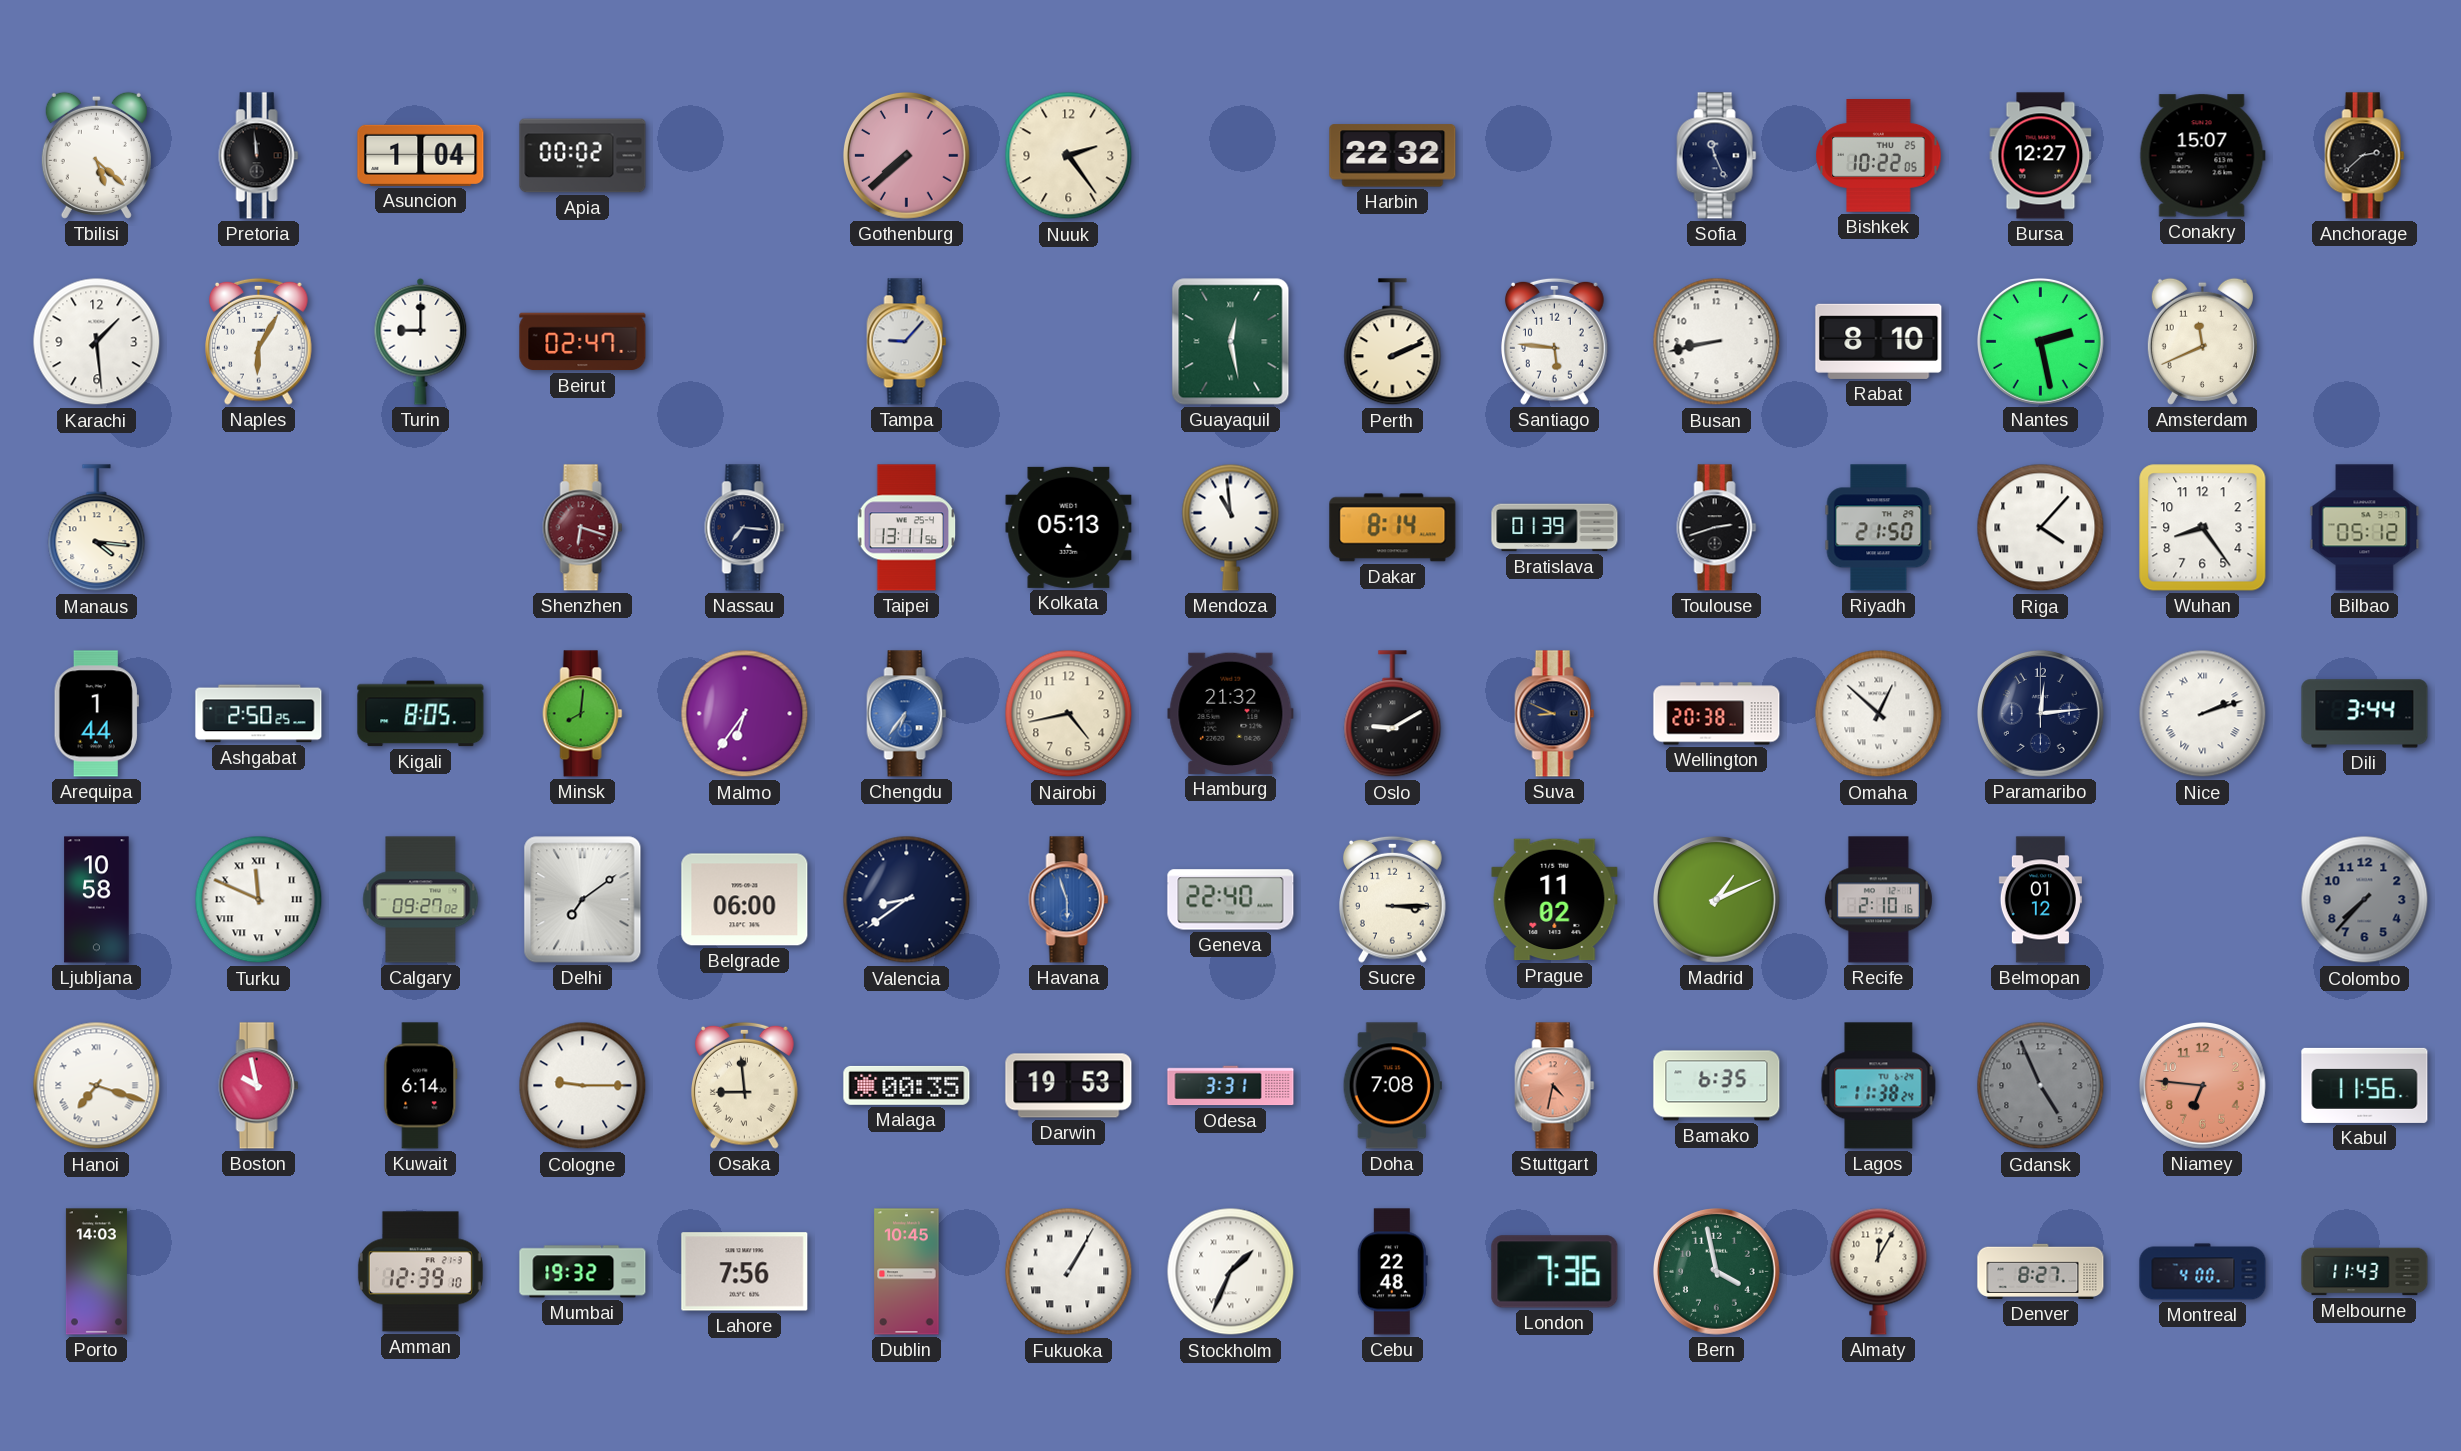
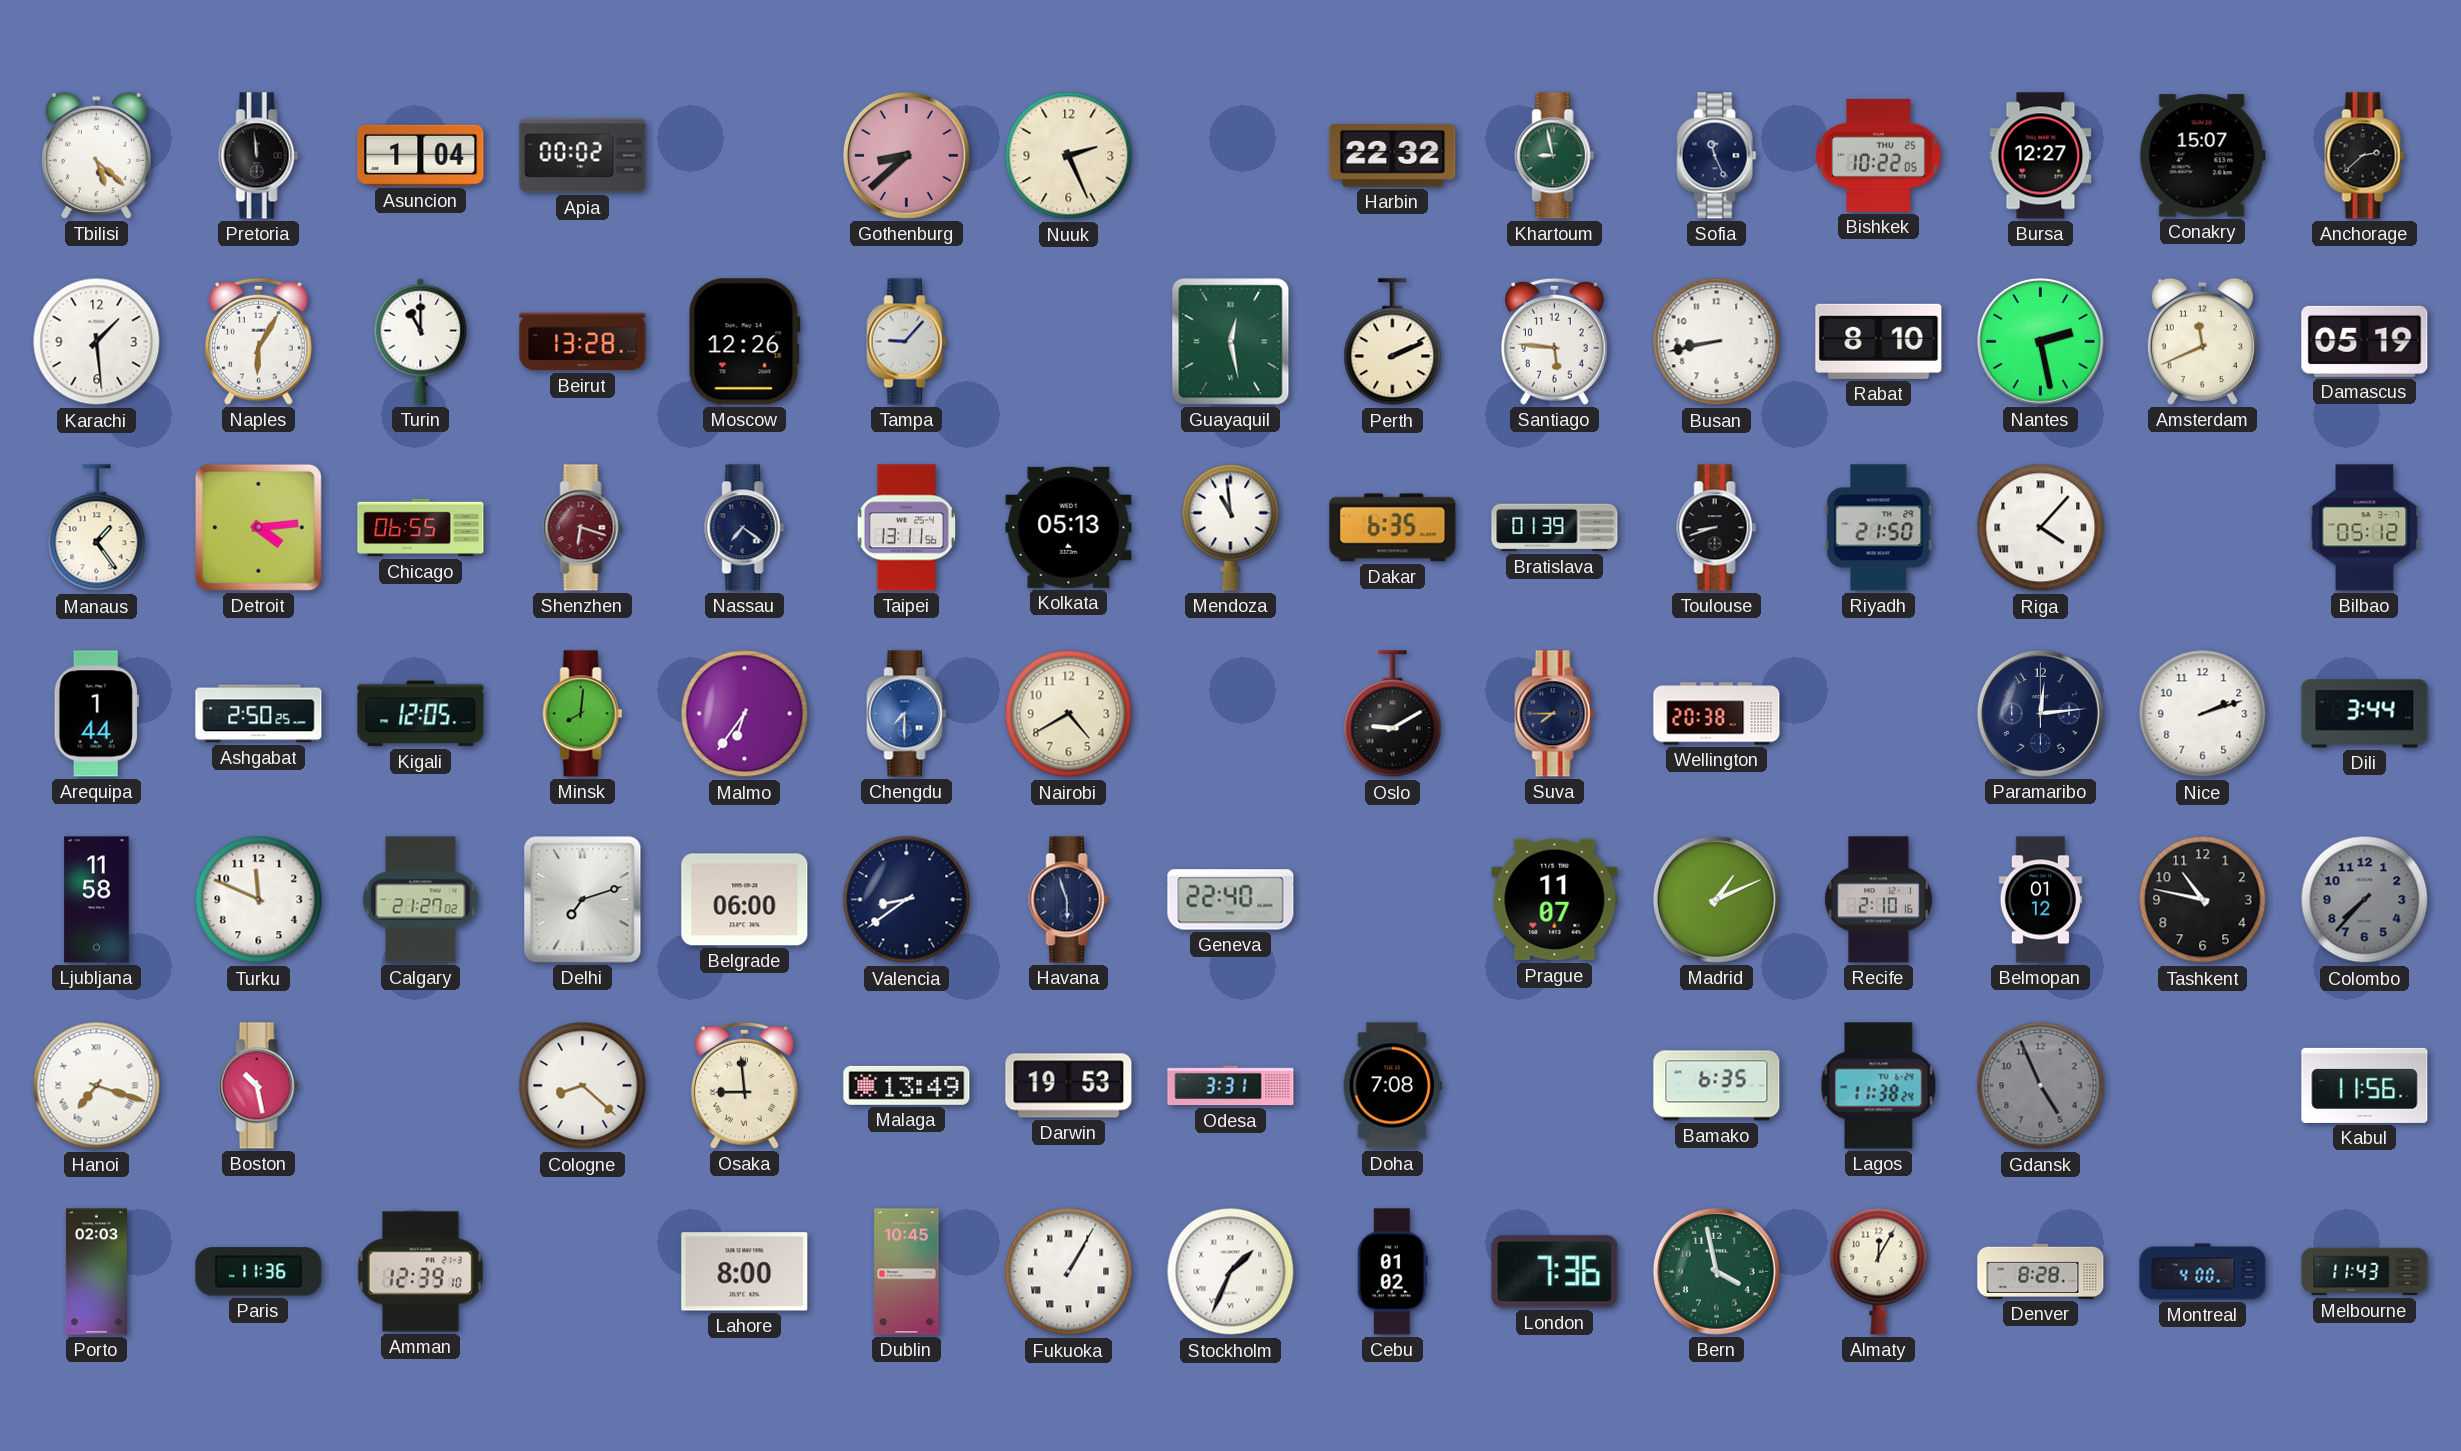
Gothenburg: 7:38 -> 8:38
Nuuk: 2:24 -> 2:26
Khartoum: none -> 8:58
Turin: 9:00 -> 11:00
Beirut: 02:47 -> 13:28
Moscow: none -> 12:26
Damascus: none -> 05:19
Manaus: 4:16 -> 1:24
Detroit: none -> 4:14
Chicago: none -> 06:55
Nassau: 7:16 -> 7:21
Dakar: 8:14 -> 6:35
Toulouse: 2:42 -> 8:42
Wuhan: 8:24 -> none
Kigali: 8:05 -> 12:05
Chengdu: 6:36 -> 7:30
Nairobi: 4:43 -> 4:40
Hamburg: 21:32 -> none
Suva: 8:49 -> 7:45
Omaha: 12:52 -> none
Nice numerals: Roman -> Arabic
Ljubljana: 10:58 -> 11:58
Turku numerals: Roman -> Arabic
Calgary: 09:27 -> 21:27
Delhi: 7:09 -> 7:12
Havana dial: blue -> navy
Sucre: 3:15 -> none
Prague: 11:02 -> 11:07
Tashkent: none -> 10:47
Boston: 9:58 -> 10:28
Kuwait: 6:14 -> none
Cologne: 9:15 -> 8:22
Malaga: 00:35 -> 13:49
Stuttgart: 4:32 -> none
Niamey: 6:46 -> none
Porto: 14:03 -> 02:03
Paris: none -> 11:36
Mumbai: 19:32 -> none
Lahore: 7:56 -> 8:00
Cebu: 22:48 -> 01:02
Denver: 8:27 -> 8:28
